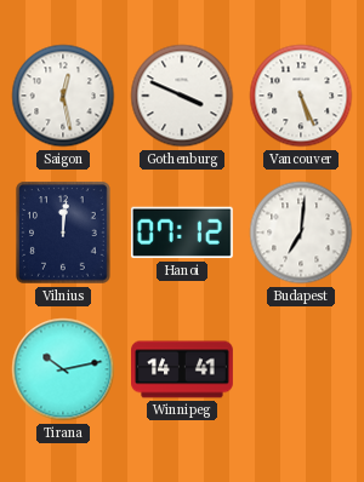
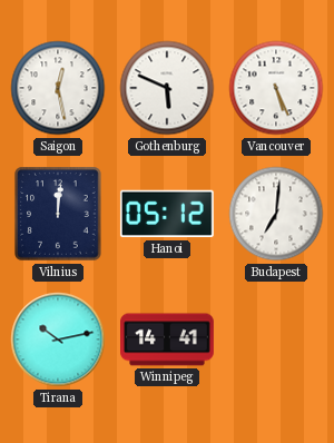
Gothenburg: 3:49 -> 5:49
Hanoi: 07:12 -> 05:12
